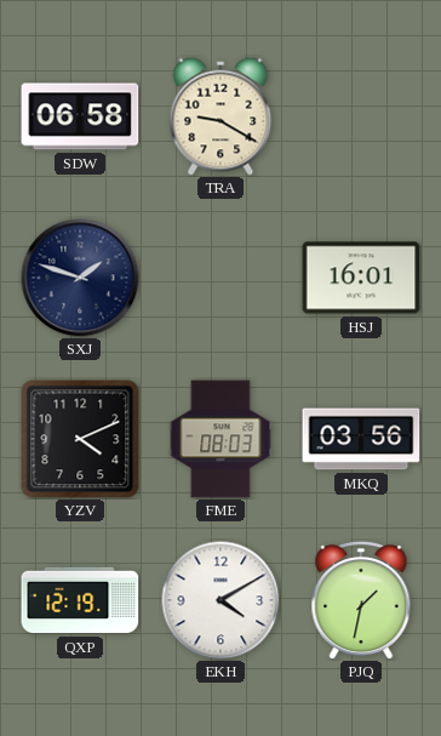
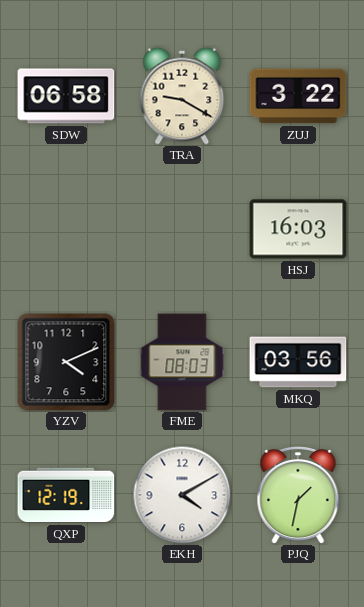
ZUJ: none -> 3:22
SXJ: 1:48 -> none
HSJ: 16:01 -> 16:03
